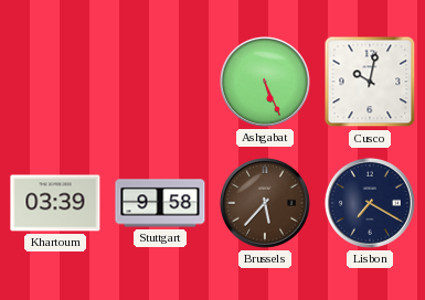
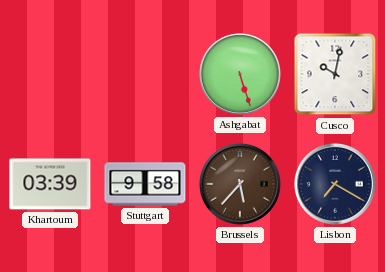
Ashgabat: 5:26 -> 5:27
